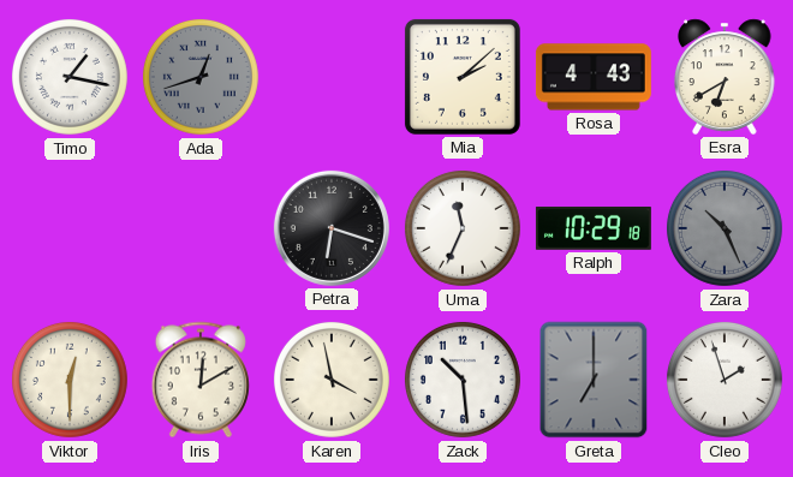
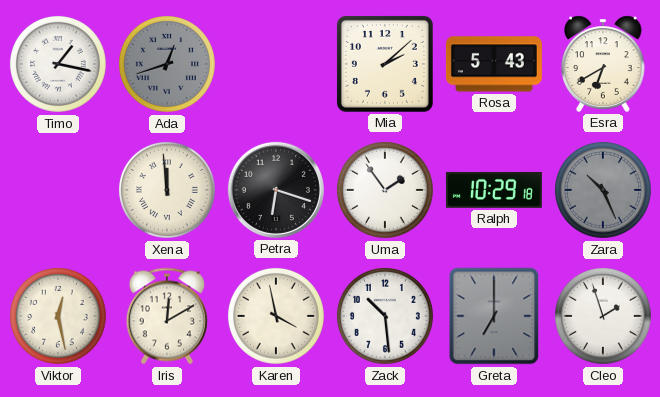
Rosa: 4:43 -> 5:43
Xena: none -> 11:59
Uma: 11:34 -> 1:54
Viktor: 12:30 -> 12:28
